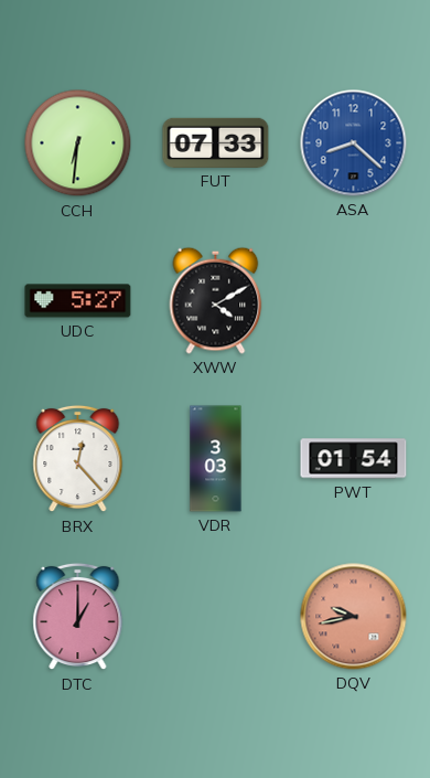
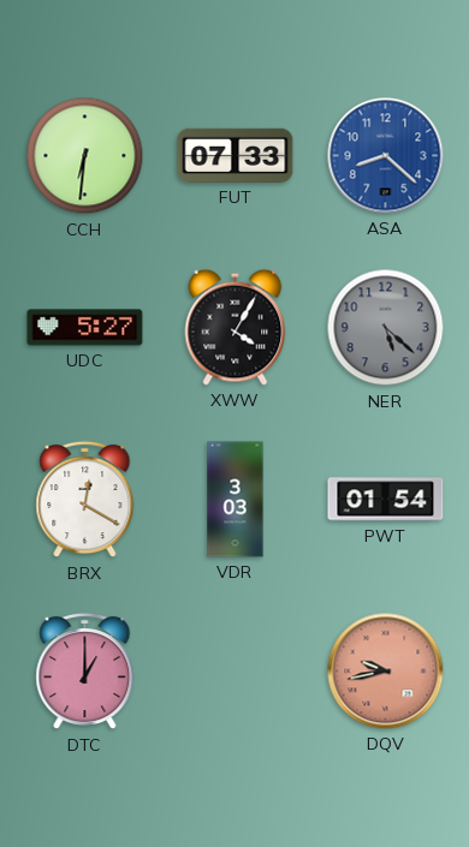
XWW: 4:10 -> 4:05
NER: none -> 5:22
BRX: 12:23 -> 12:20
